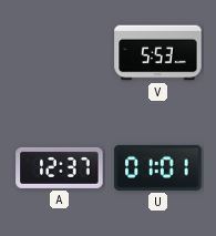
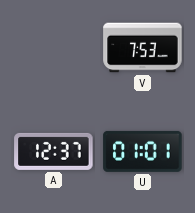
V: 5:53 -> 7:53
